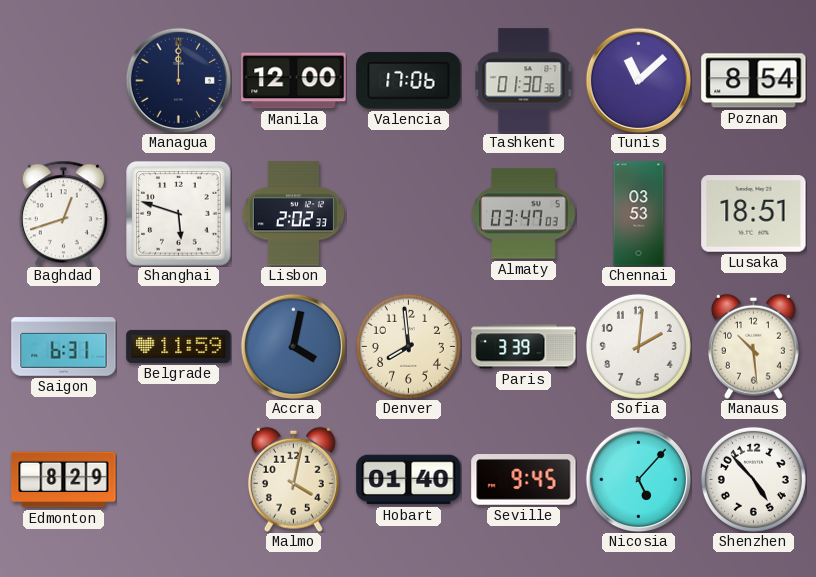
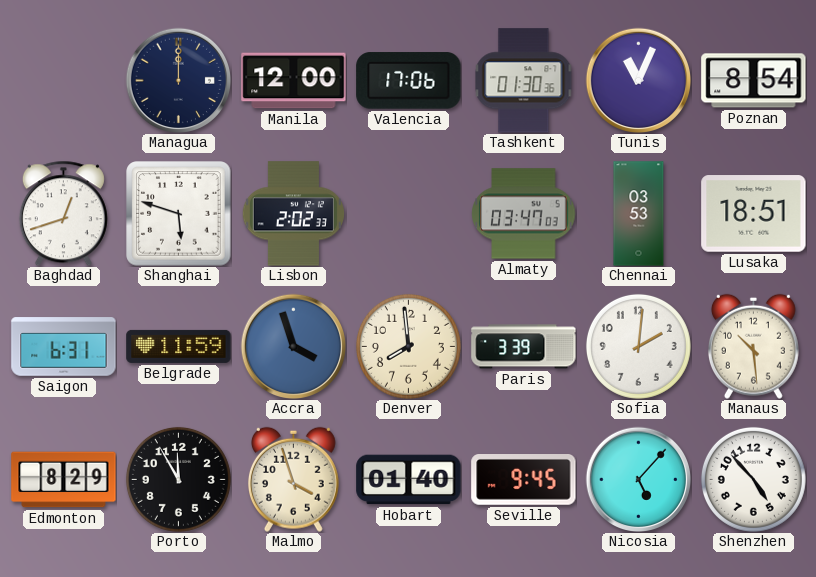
Tunis: 11:08 -> 11:04
Accra: 4:02 -> 3:57
Porto: none -> 11:55
Malmo: 4:02 -> 3:57
